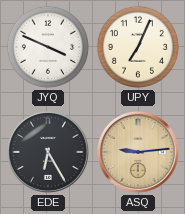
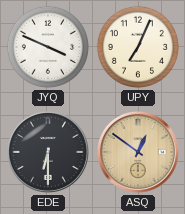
EDE: 6:25 -> 6:30
ASQ: 9:14 -> 12:51
